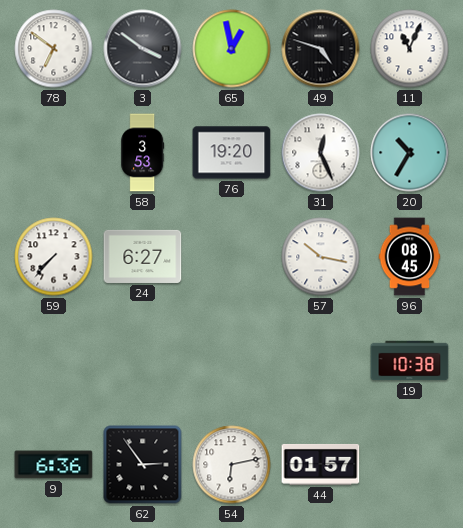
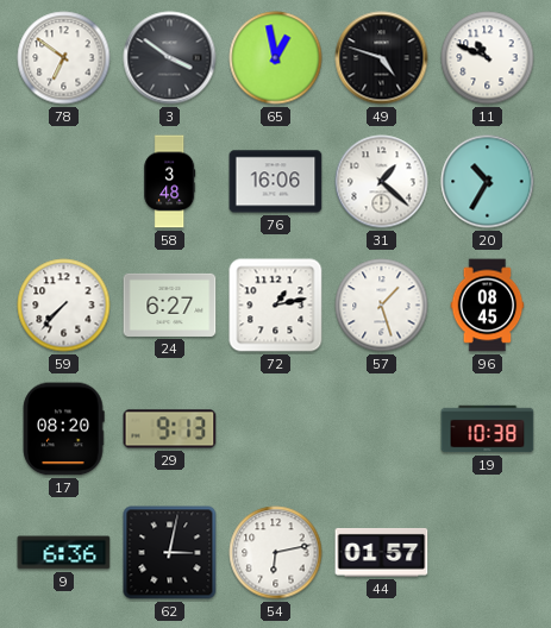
11: 11:04 -> 10:49
58: 3:53 -> 3:48
76: 19:20 -> 16:06
31: 12:26 -> 1:22
72: none -> 1:13
57: 10:17 -> 1:27
17: none -> 08:20
29: none -> 9:13
62: 2:54 -> 3:02
